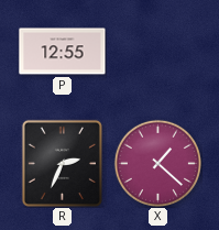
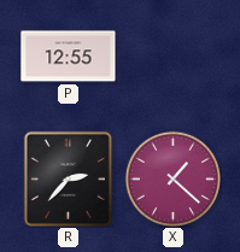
R: 2:34 -> 2:37
